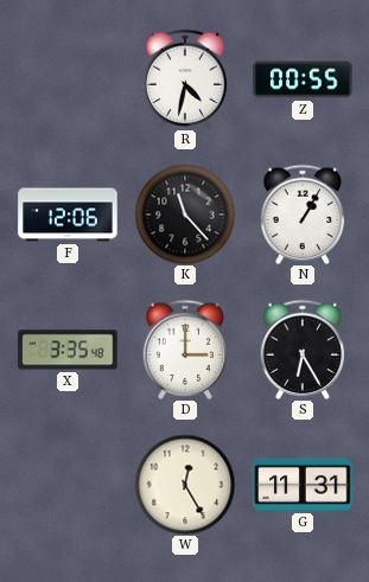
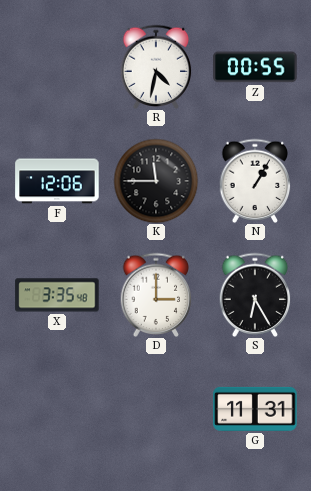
K: 11:23 -> 11:45
W: 12:25 -> none
